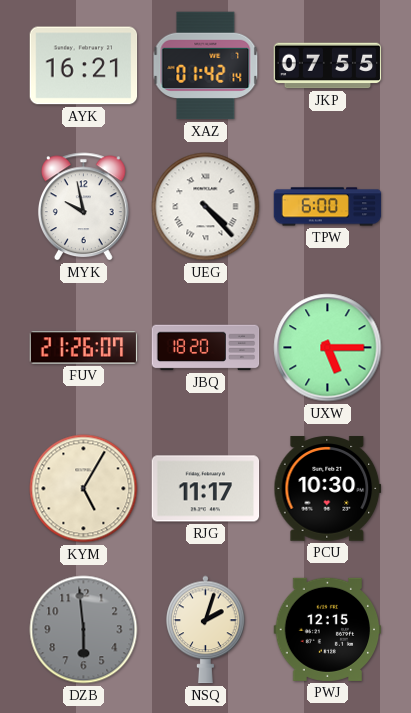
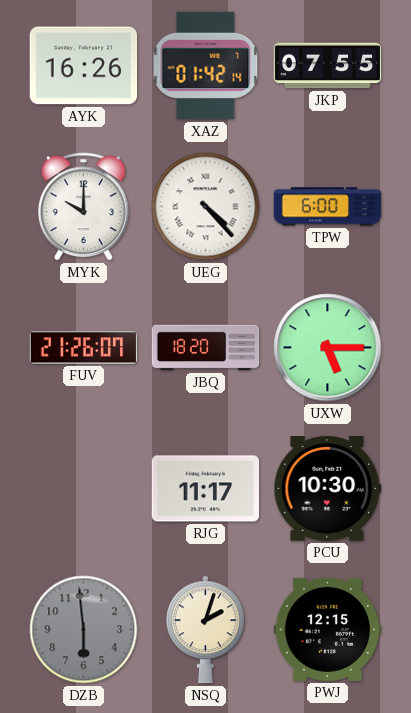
AYK: 16:21 -> 16:26
MYK: 9:58 -> 10:00
KYM: 5:05 -> none
